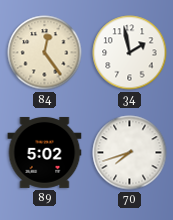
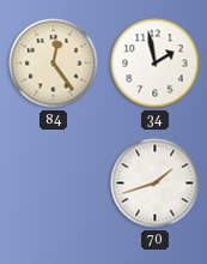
89: 5:02 -> none
70: 7:42 -> 1:42
